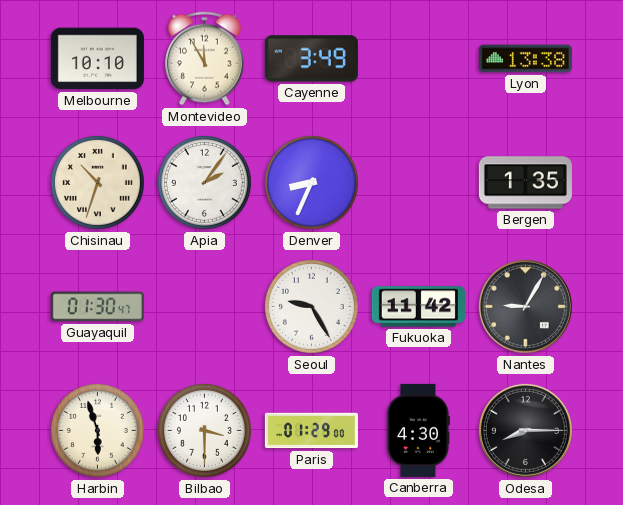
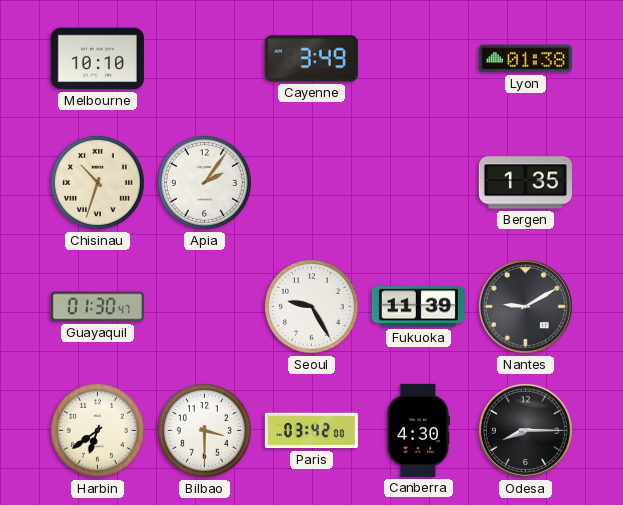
Montevideo: 11:55 -> none
Lyon: 13:38 -> 01:38
Denver: 8:34 -> none
Fukuoka: 11:42 -> 11:39
Nantes: 9:05 -> 9:10
Harbin: 5:57 -> 6:39
Paris: 01:29 -> 03:42
